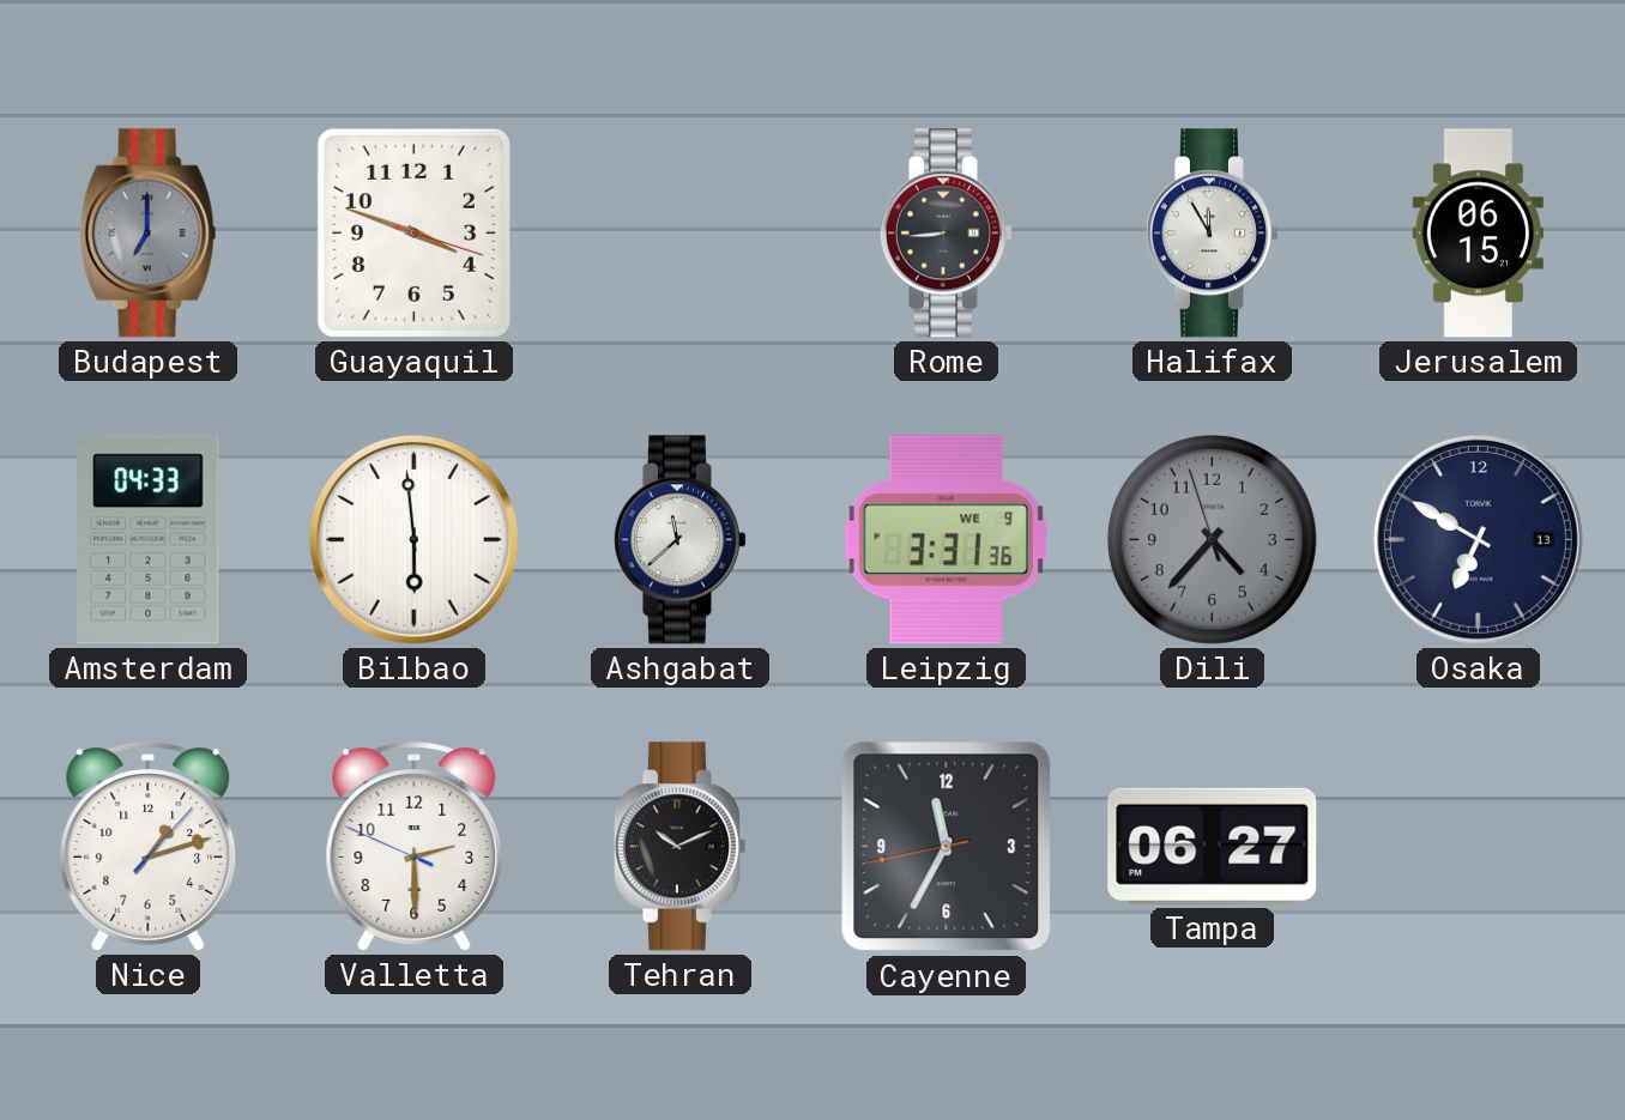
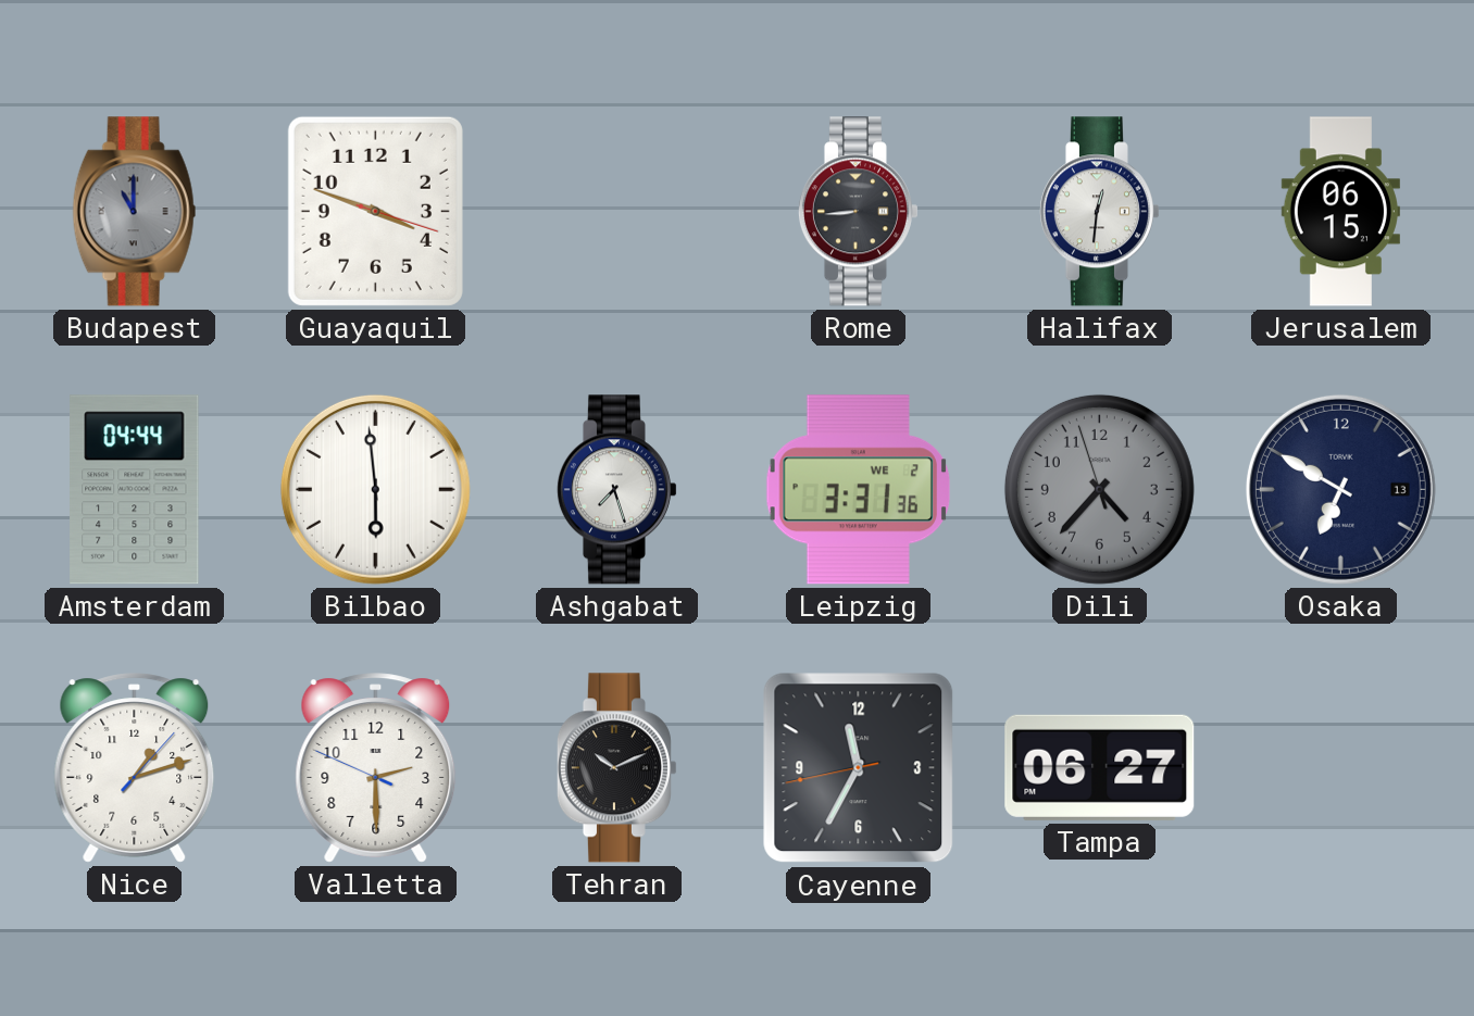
Budapest: 7:00 -> 11:00
Halifax: 11:55 -> 12:31
Amsterdam: 04:33 -> 04:44
Ashgabat: 11:38 -> 7:27
Leipzig date: WE 9 -> WE 2
